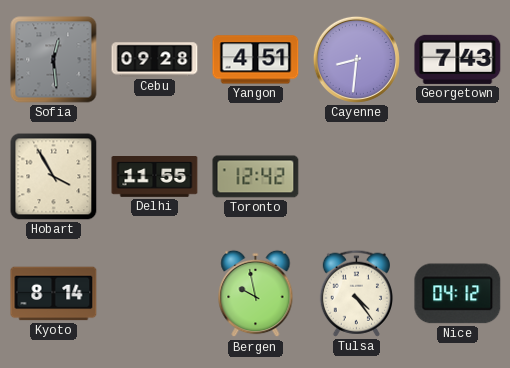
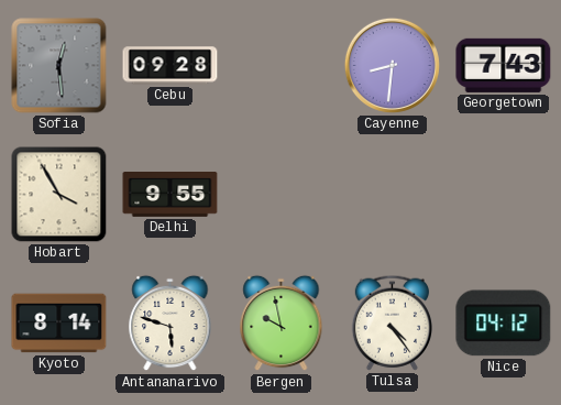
Yangon: 4:51 -> none
Delhi: 11:55 -> 9:55
Toronto: 12:42 -> none
Antananarivo: none -> 5:48
